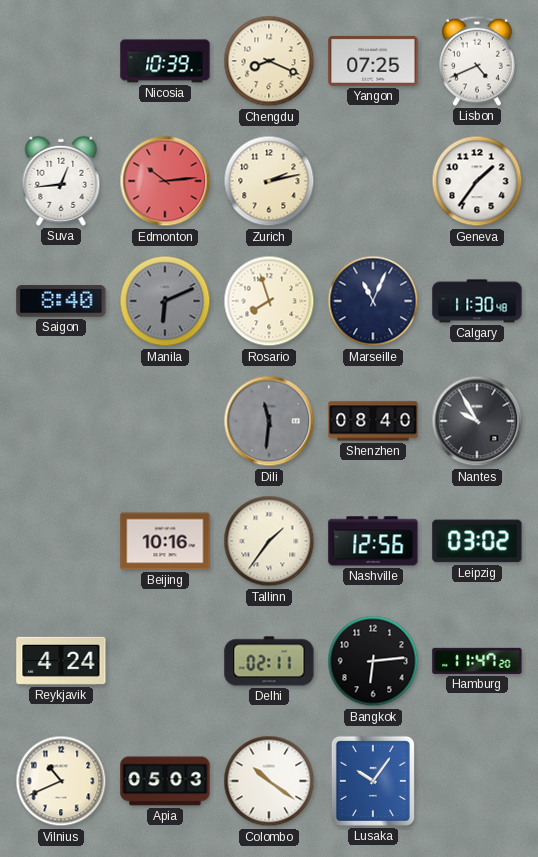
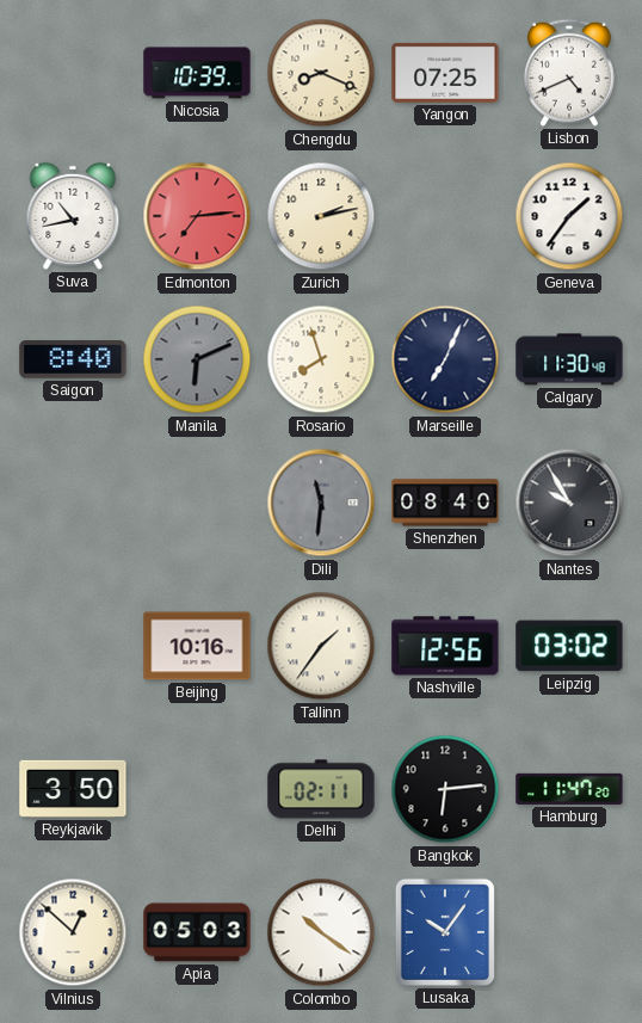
Suva: 12:44 -> 10:43
Edmonton: 10:14 -> 7:14
Marseille: 11:04 -> 7:04
Reykjavik: 4:24 -> 3:50
Vilnius: 10:41 -> 12:52
